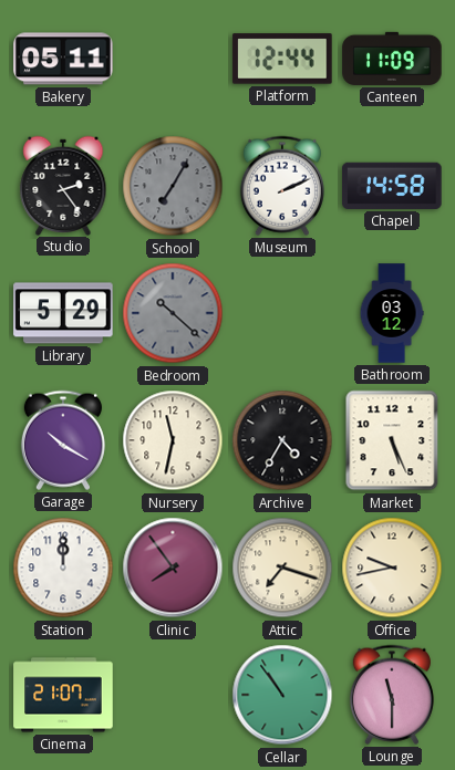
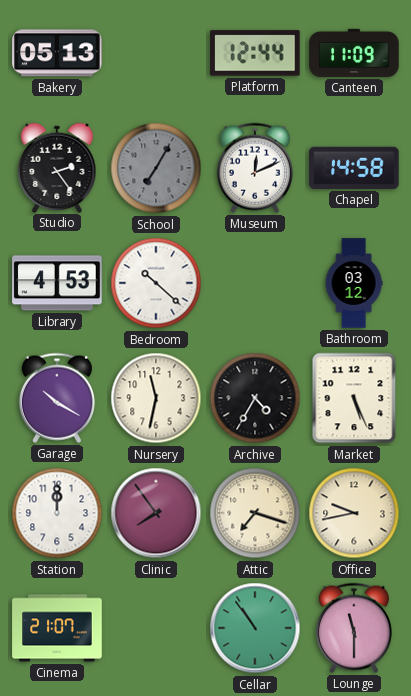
Bakery: 05:11 -> 05:13
Museum: 2:11 -> 12:11
Library: 5:29 -> 4:53
Bedroom dial: grey -> white
